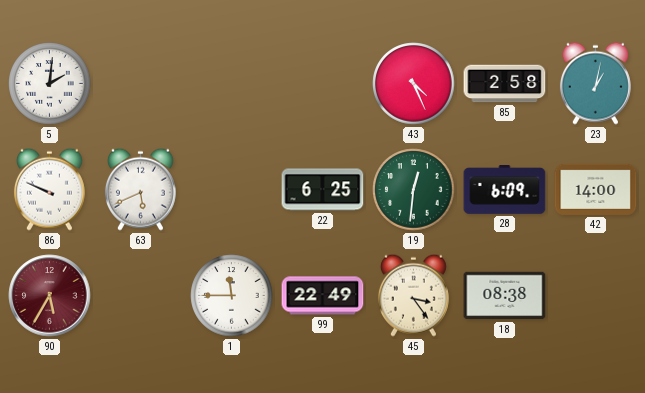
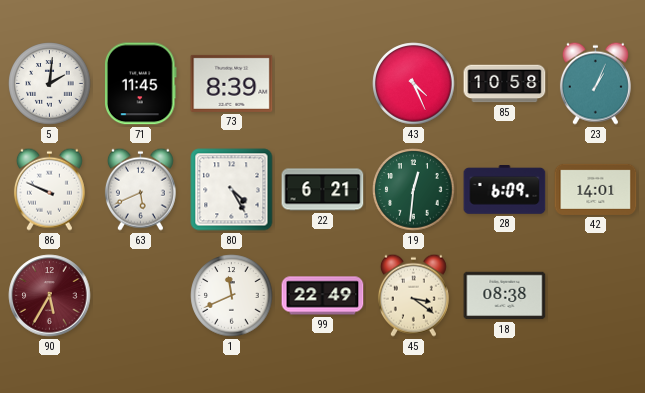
71: none -> 11:45
73: none -> 8:39
85: 2:58 -> 10:58
23: 1:02 -> 1:04
80: none -> 4:25
22: 6:25 -> 6:21
42: 14:00 -> 14:01
1: 11:45 -> 11:41
45: 3:24 -> 3:21
